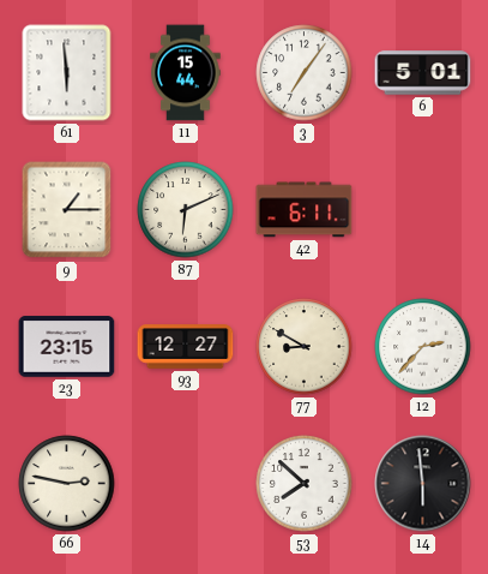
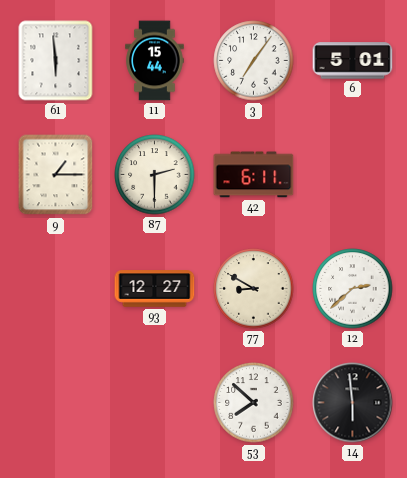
87: 6:11 -> 2:30
23: 23:15 -> none
12: 2:37 -> 2:38
66: 2:47 -> none
